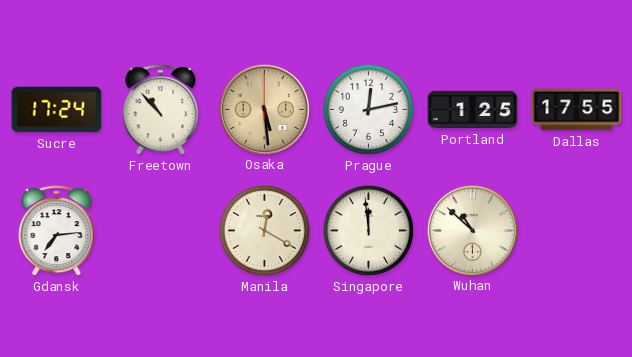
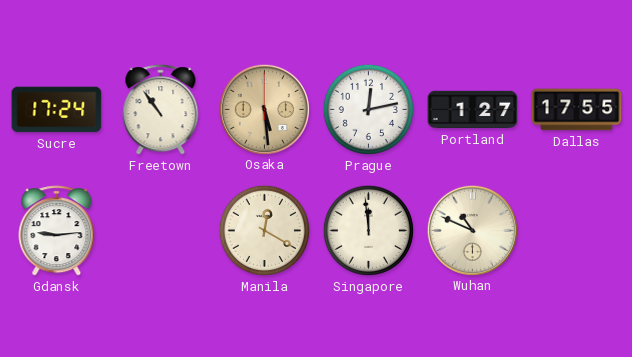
Freetown: 10:53 -> 10:54
Portland: 1:25 -> 1:27
Gdansk: 7:14 -> 9:14
Wuhan: 10:52 -> 10:49
